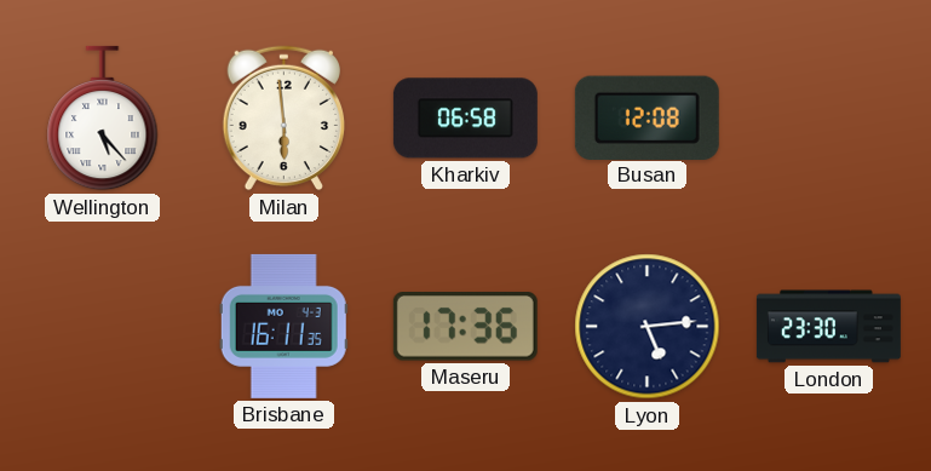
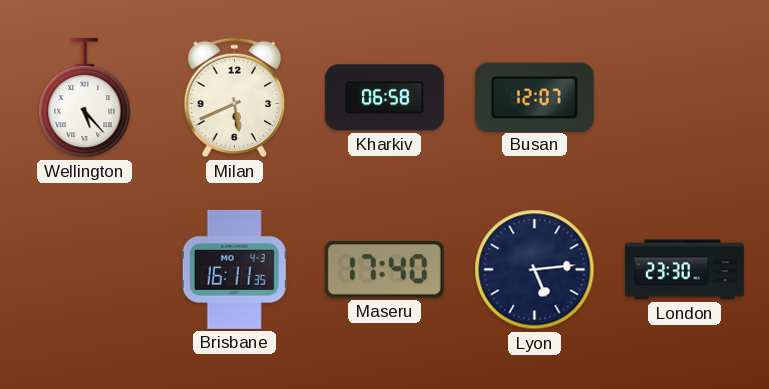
Milan: 5:59 -> 5:41
Busan: 12:08 -> 12:07
Maseru: 17:36 -> 17:40
